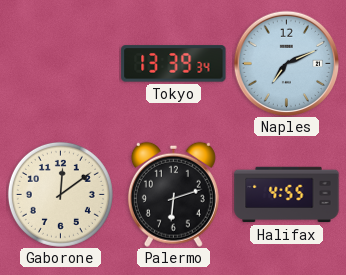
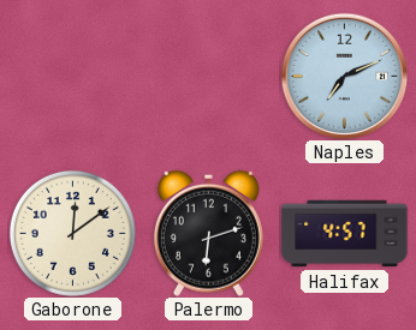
Tokyo: 13:39 -> none
Halifax: 4:55 -> 4:57
